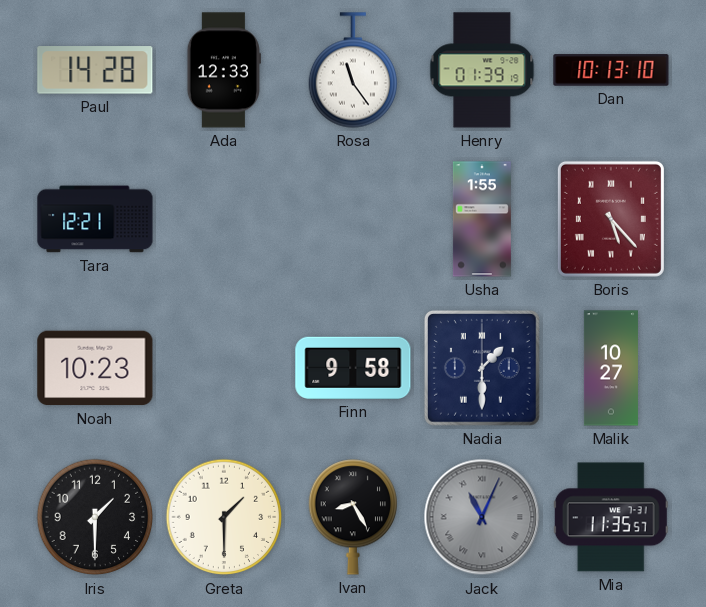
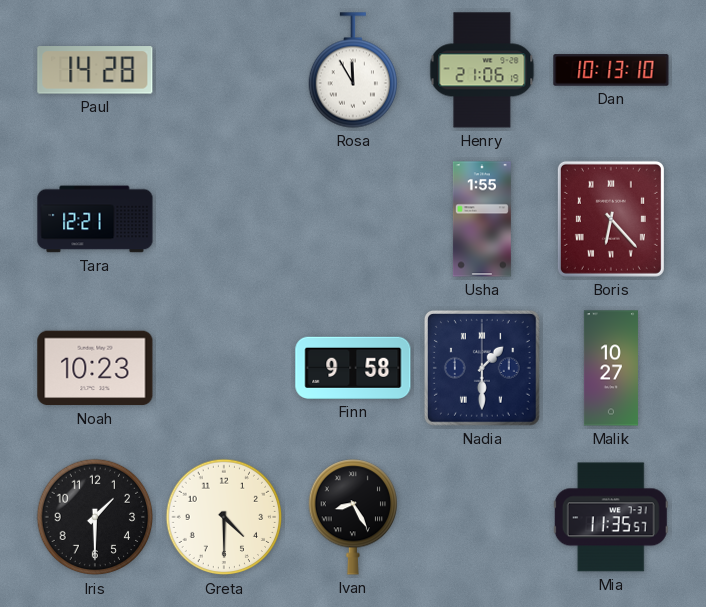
Ada: 12:33 -> none
Rosa: 11:24 -> 11:55
Henry: 01:39 -> 21:06
Boris: 5:23 -> 6:23
Greta: 1:30 -> 4:30
Jack: 11:04 -> none
